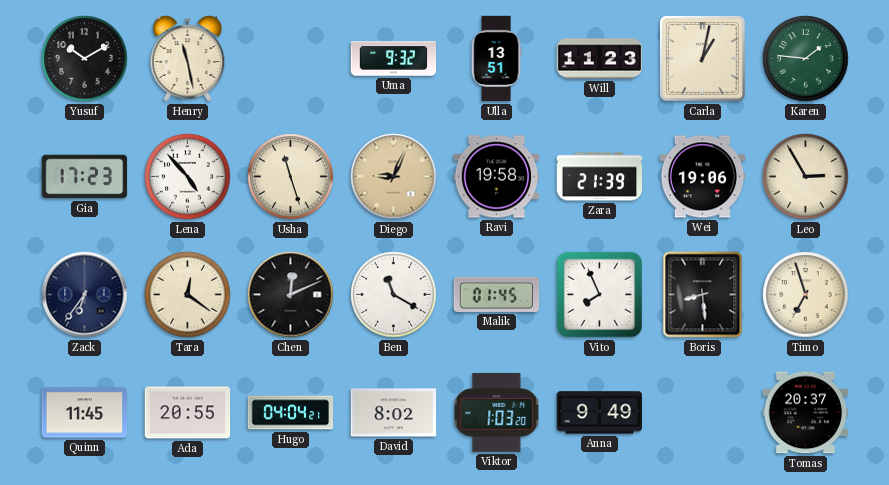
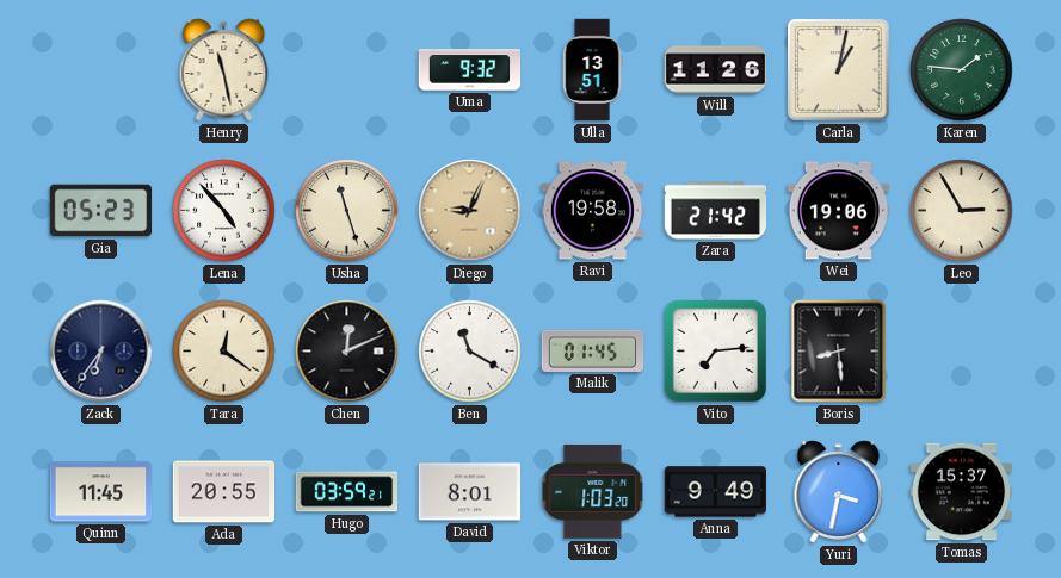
Yusuf: 10:10 -> none
Will: 11:23 -> 11:26
Gia: 17:23 -> 05:23
Zara: 21:39 -> 21:42
Vito: 7:56 -> 7:14
Timo: 6:57 -> none
Hugo: 04:04 -> 03:59
David: 8:02 -> 8:01
Yuri: none -> 3:32
Tomas: 20:37 -> 15:37
